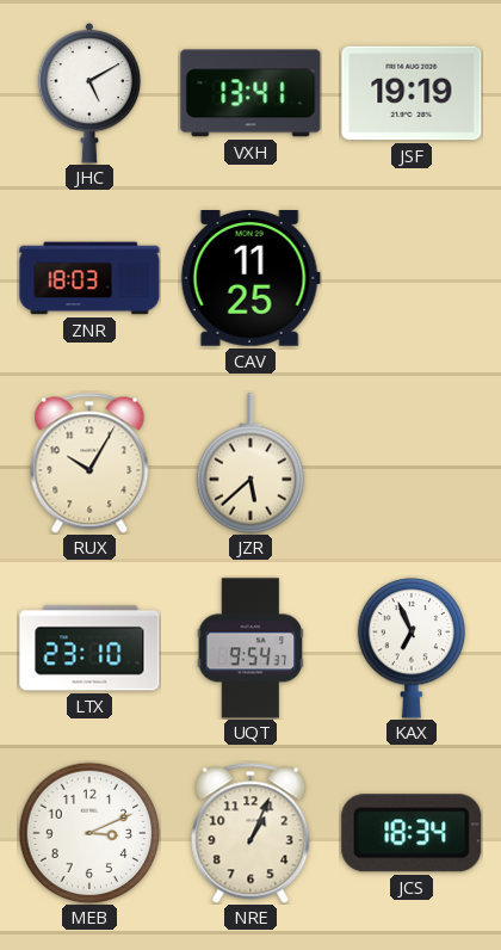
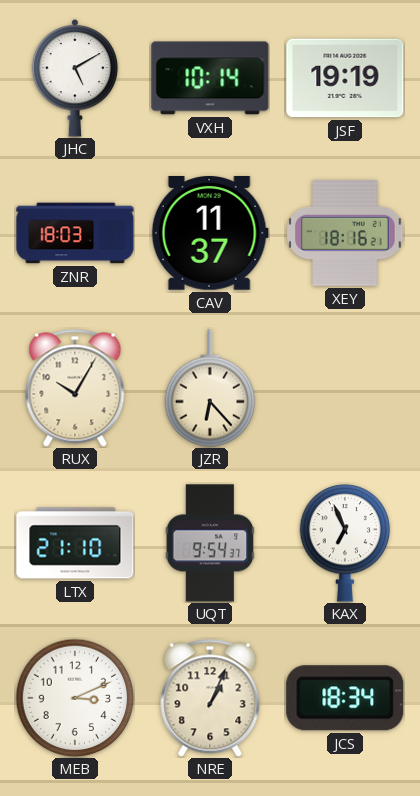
VXH: 13:41 -> 10:14
CAV: 11:25 -> 11:37
XEY: none -> 18:16
JZR: 5:38 -> 6:23
LTX: 23:10 -> 21:10
